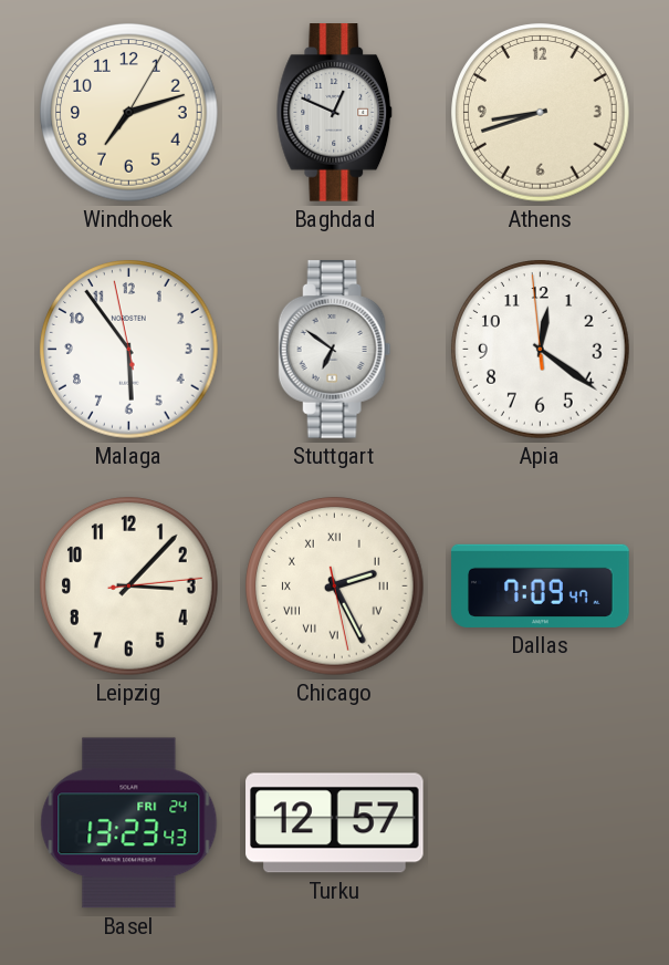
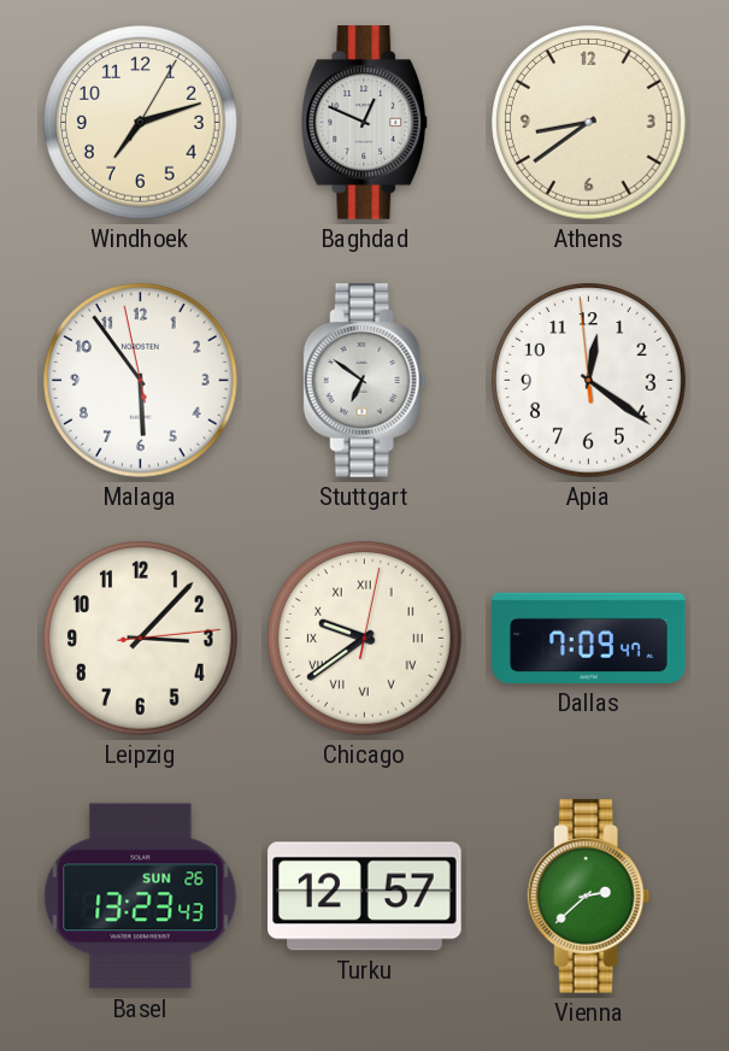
Athens: 8:42 -> 8:39
Chicago: 2:25 -> 9:39
Basel date: FRI 24 -> SUN 26
Vienna: none -> 2:38
